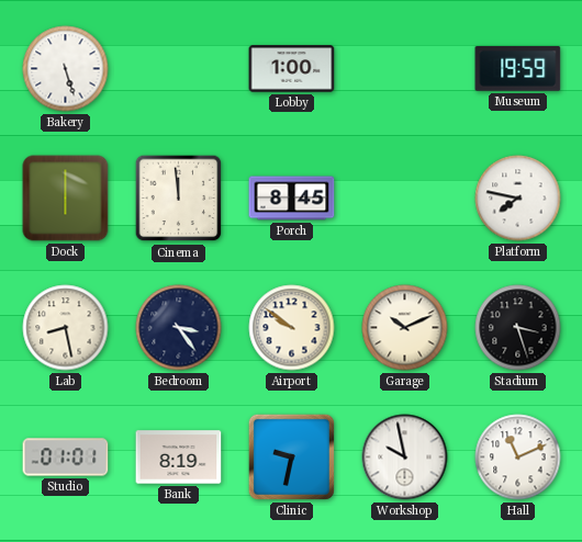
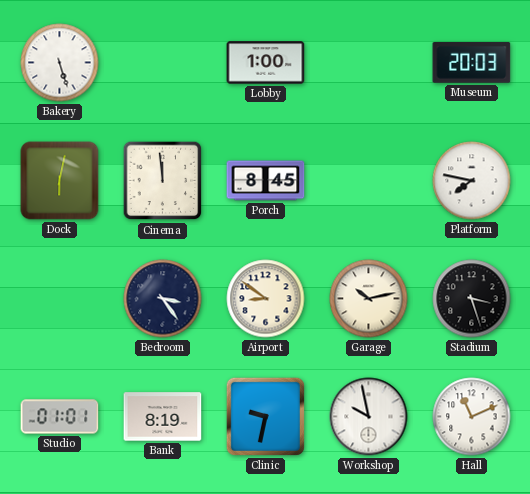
Museum: 19:59 -> 20:03
Dock: 6:00 -> 6:02
Lab: 8:28 -> none
Airport: 9:51 -> 8:51
Garage: 10:11 -> 10:13
